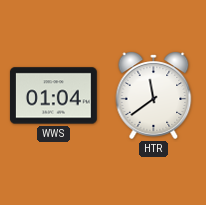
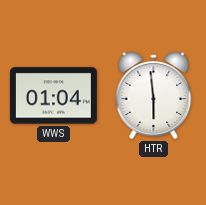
HTR: 11:39 -> 5:59
